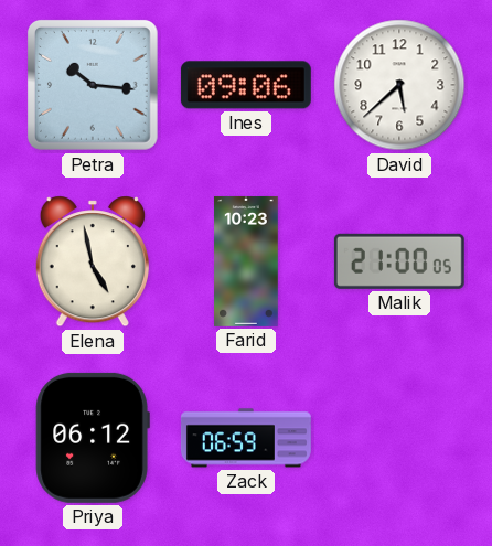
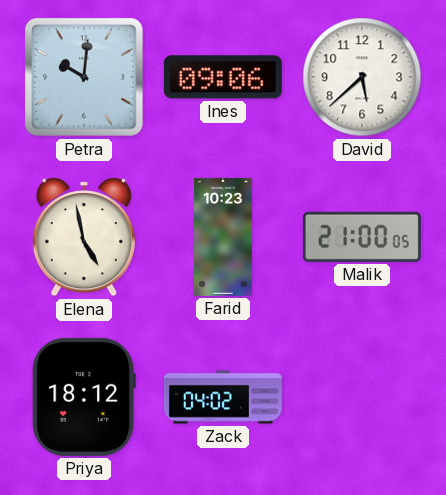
Petra: 10:16 -> 10:01
Priya: 06:12 -> 18:12
Zack: 06:59 -> 04:02
